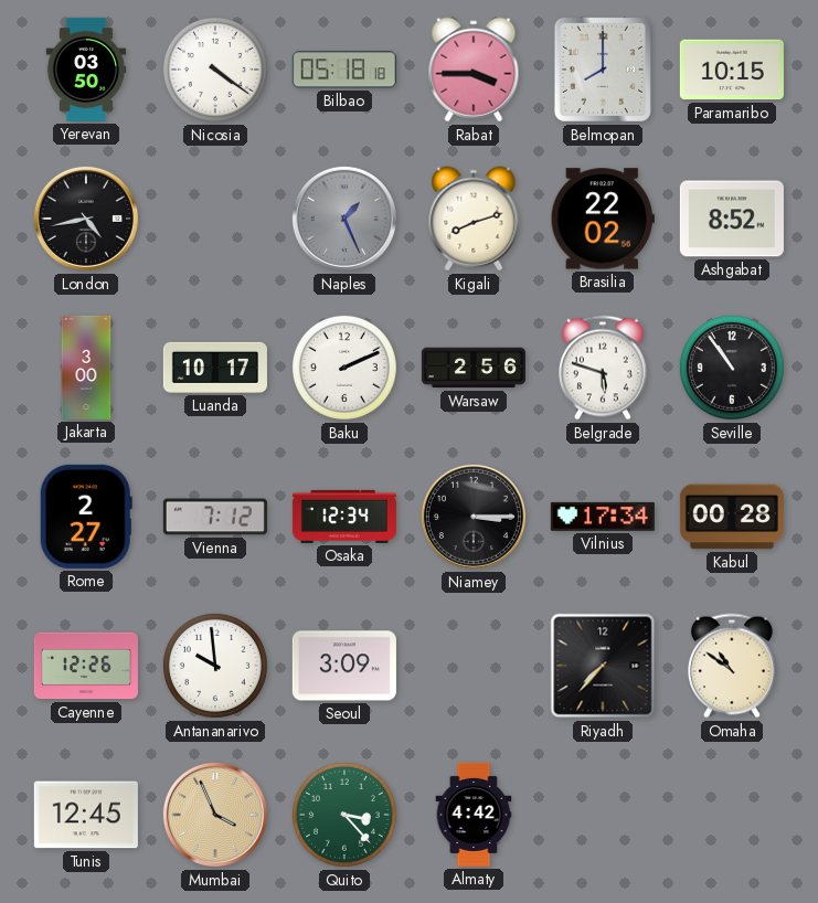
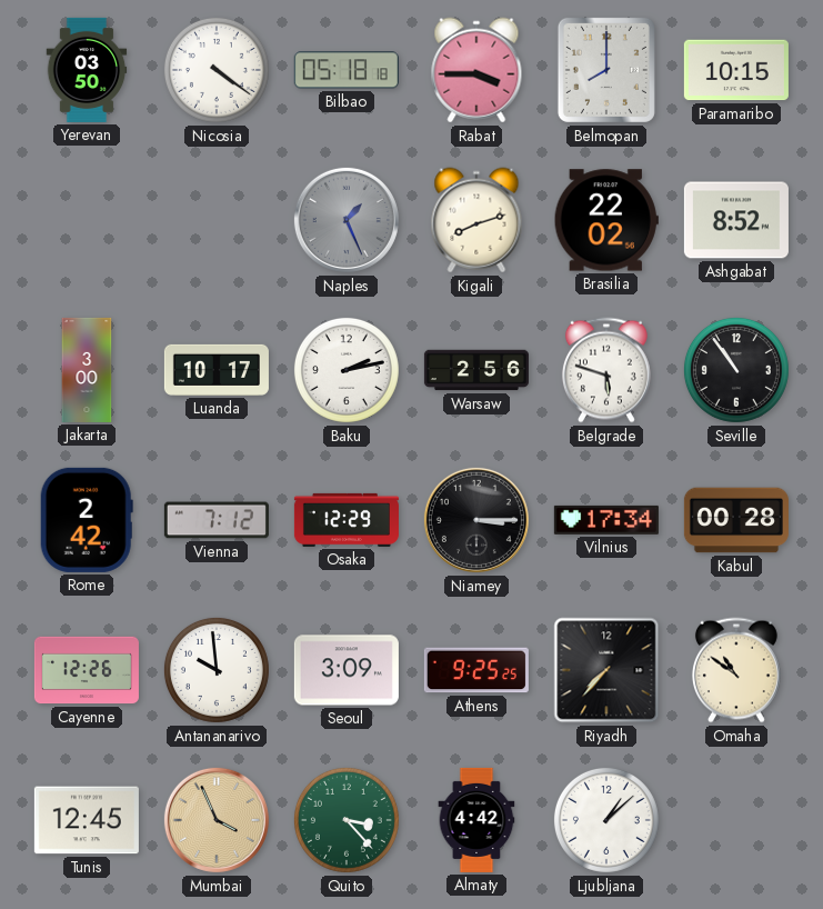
London: 4:43 -> none
Baku: 2:11 -> 2:13
Rome: 2:27 -> 2:42
Osaka: 12:34 -> 12:29
Athens: none -> 9:25
Ljubljana: none -> 1:08
